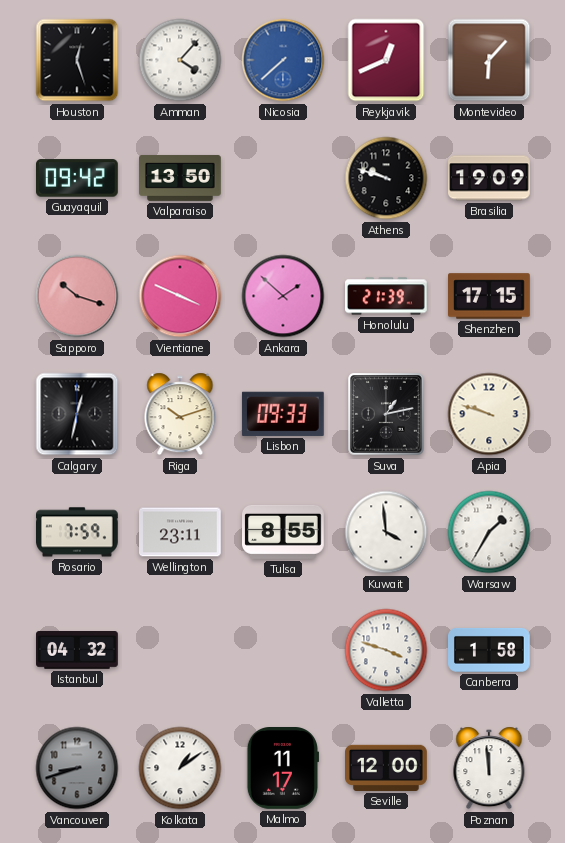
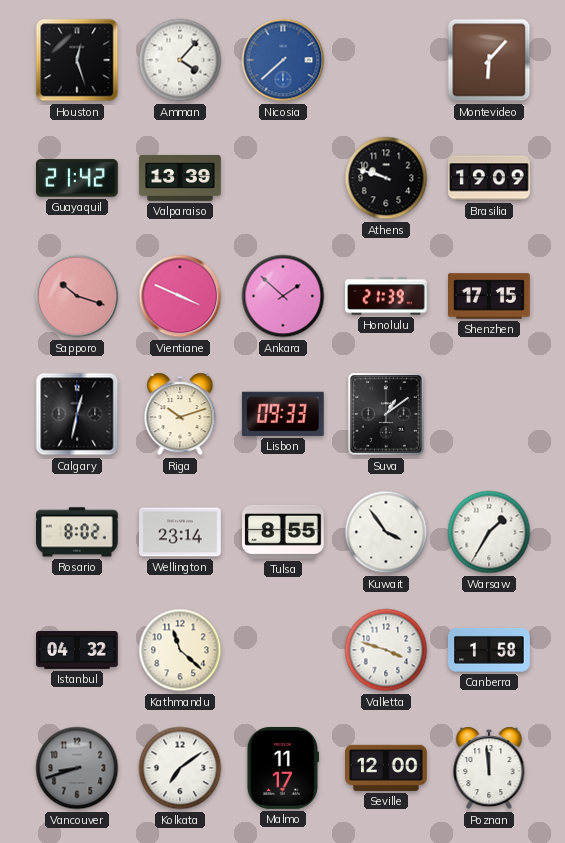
Reykjavik: 12:41 -> none
Guayaquil: 09:42 -> 21:42
Valparaiso: 13:50 -> 13:39
Suva: 1:13 -> 1:09
Apia: 9:48 -> none
Rosario: 7:59 -> 8:02
Wellington: 23:11 -> 23:14
Kuwait: 3:59 -> 3:54
Kathmandu: none -> 11:22
Kolkata: 1:09 -> 7:09
